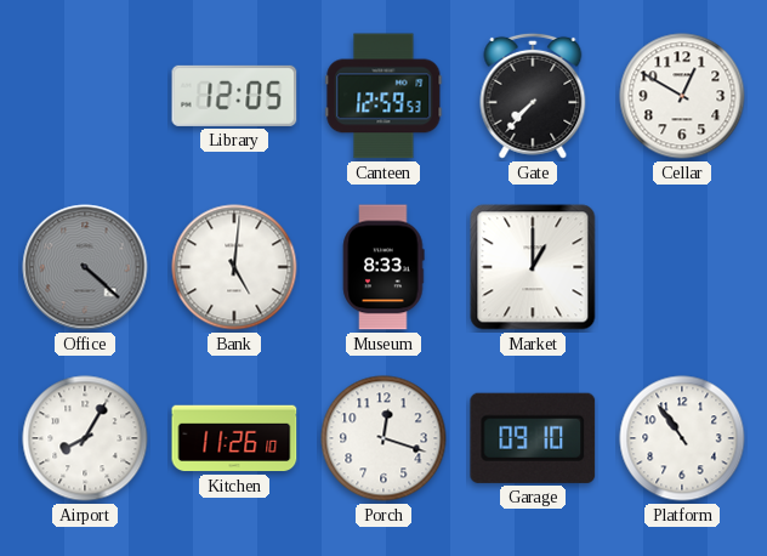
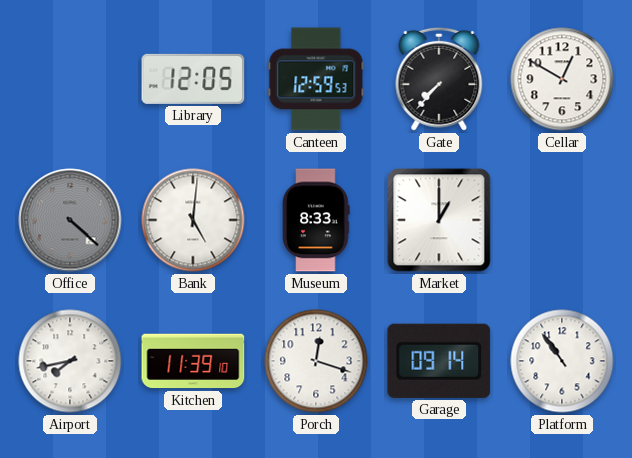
Airport: 8:05 -> 7:43
Kitchen: 11:26 -> 11:39
Garage: 09:10 -> 09:14
